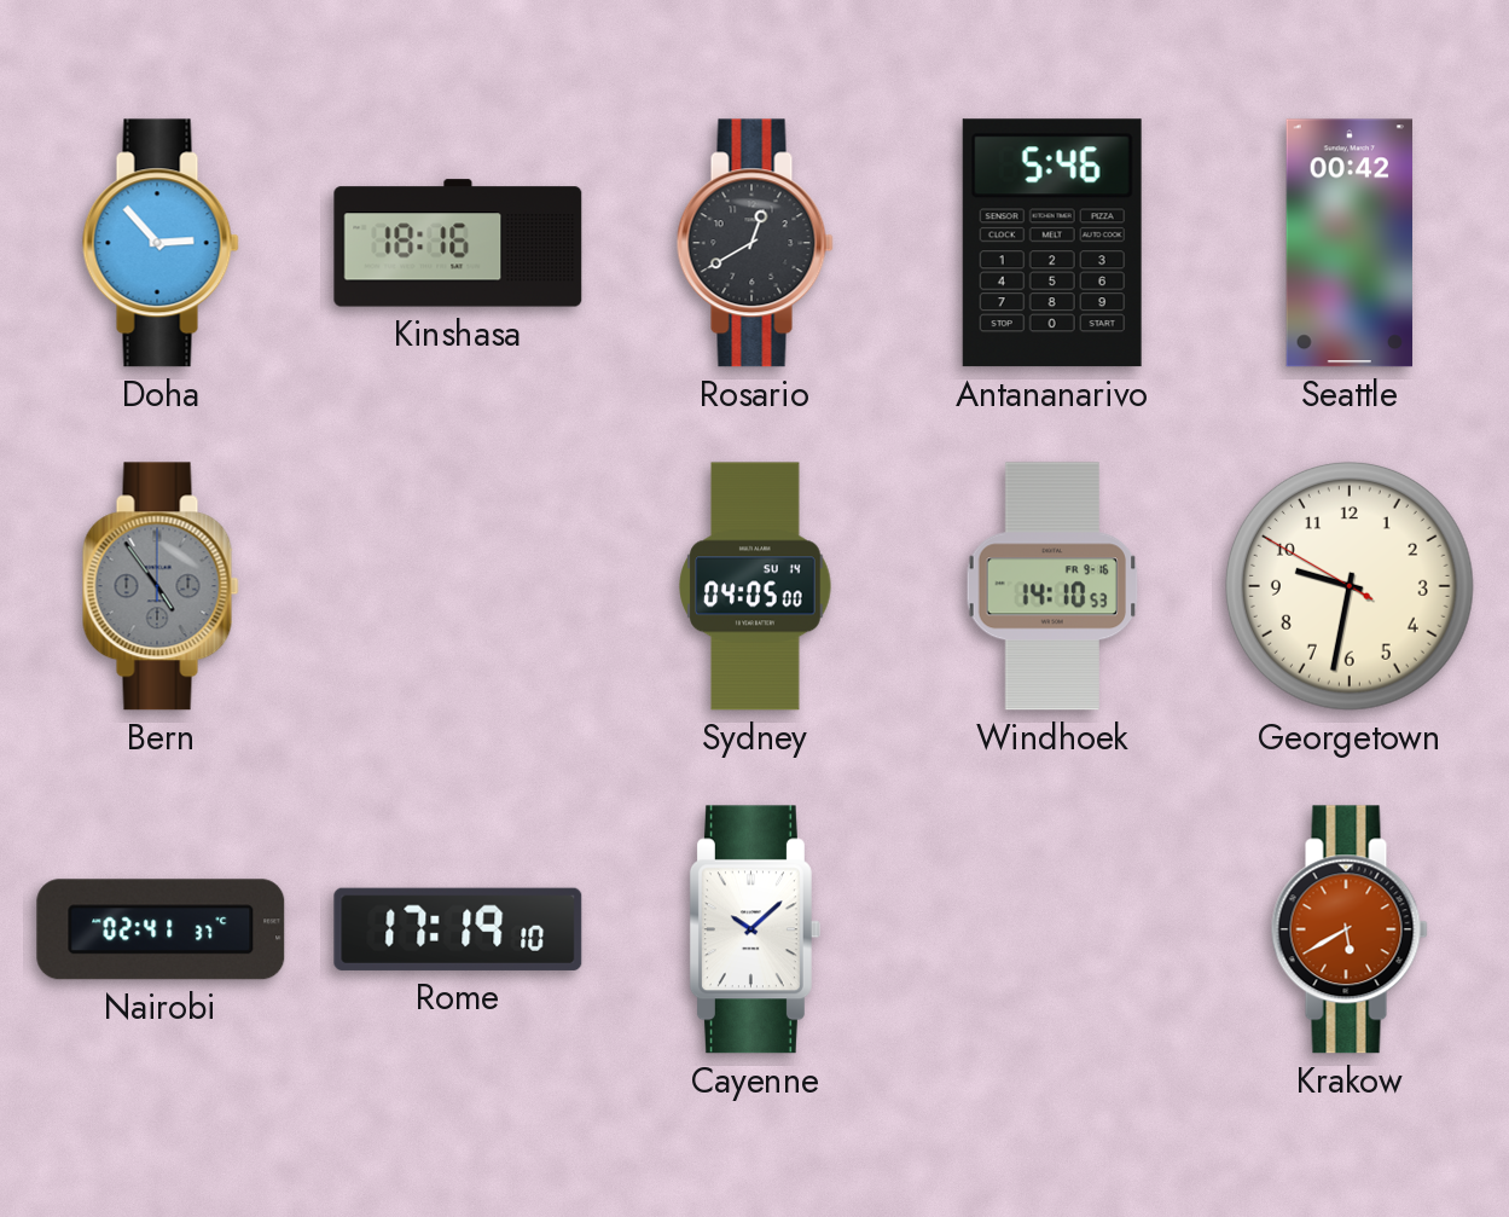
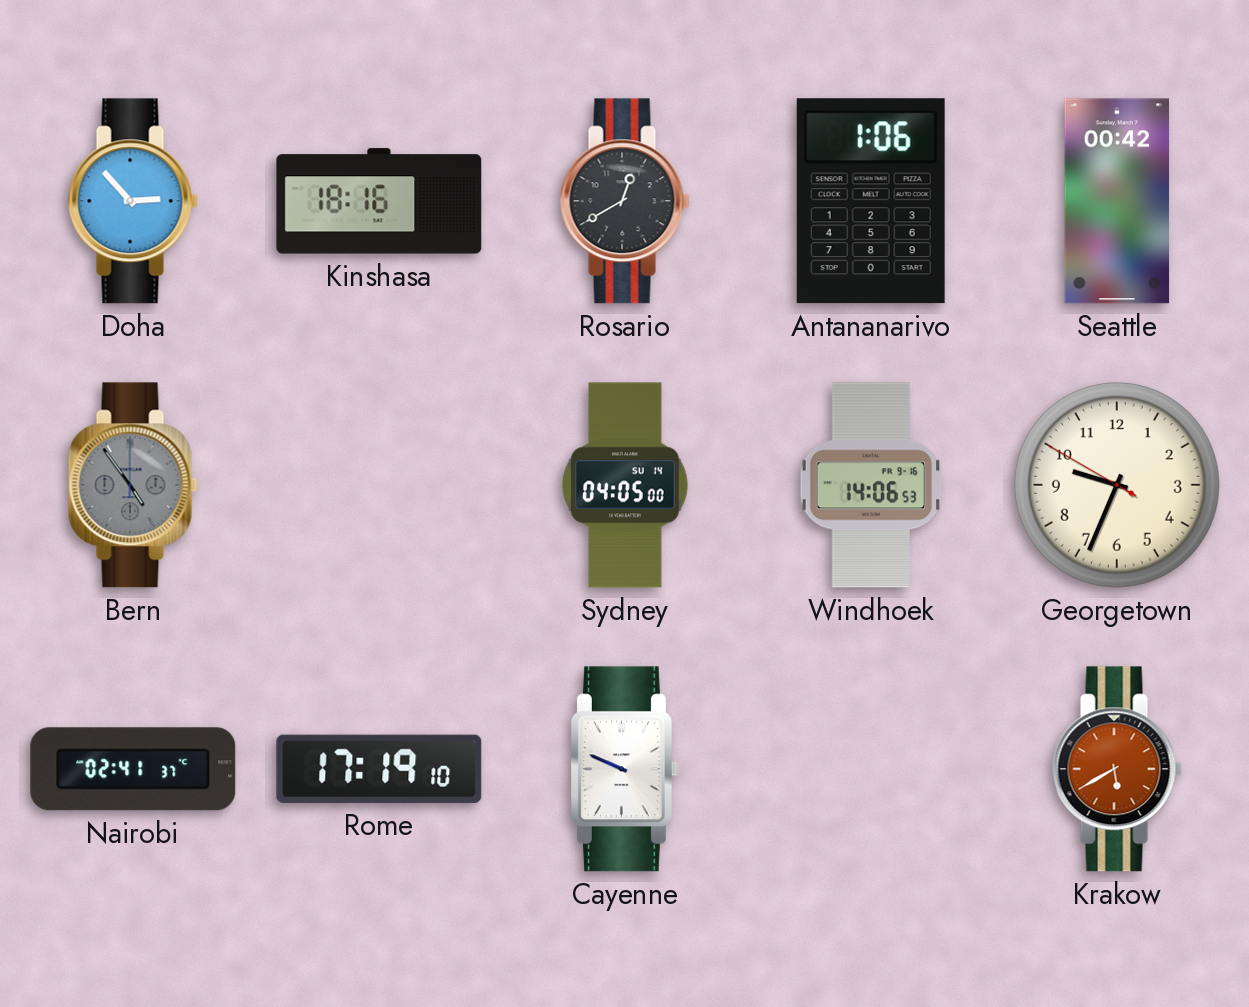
Antananarivo: 5:46 -> 1:06
Windhoek: 14:10 -> 14:06
Georgetown: 9:31 -> 9:33
Cayenne: 10:08 -> 9:49
